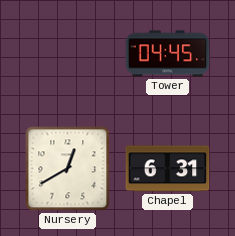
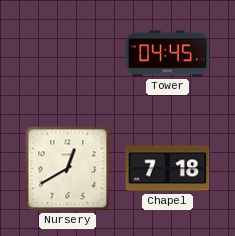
Chapel: 6:31 -> 7:18
